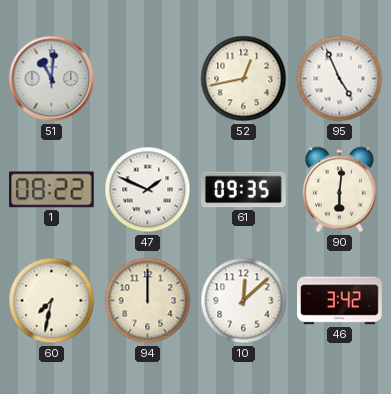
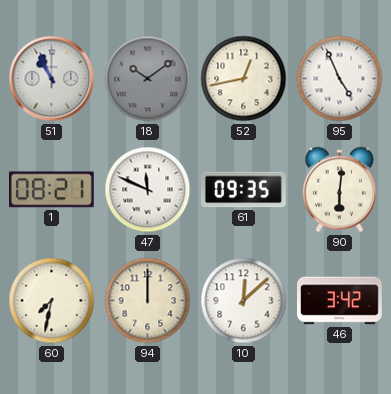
51: 11:01 -> 10:56
18: none -> 10:09
1: 08:22 -> 08:21
47: 1:49 -> 11:49
